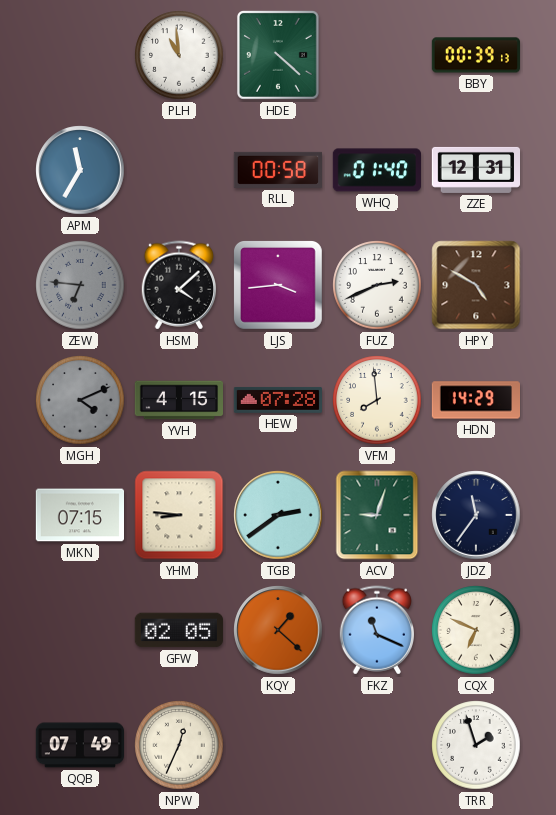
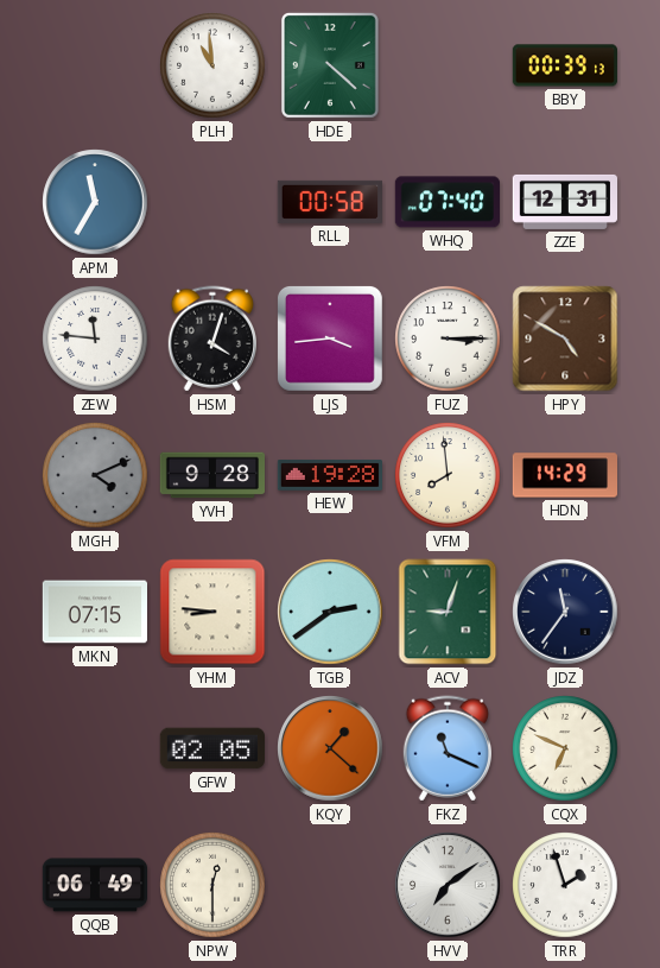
WHQ: 01:40 -> 07:40
ZEW: 6:46 -> 11:46
ZEW dial: grey -> white
HSM: 4:08 -> 4:03
FUZ: 2:41 -> 3:15
YVH: 4:15 -> 9:28
HEW: 07:28 -> 19:28
QQB: 07:49 -> 06:49
NPW: 12:34 -> 12:30
HVV: none -> 7:09
